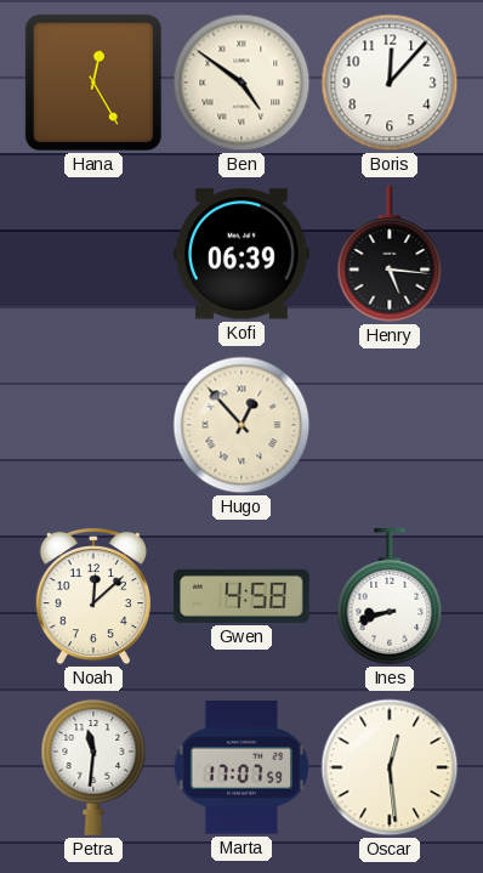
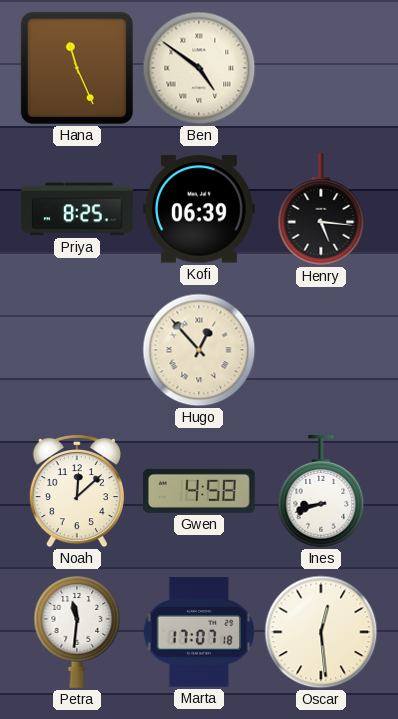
Hana: 12:25 -> 11:26
Boris: 12:07 -> none
Priya: none -> 8:25
Marta: 17:07:59 -> 17:07:18
